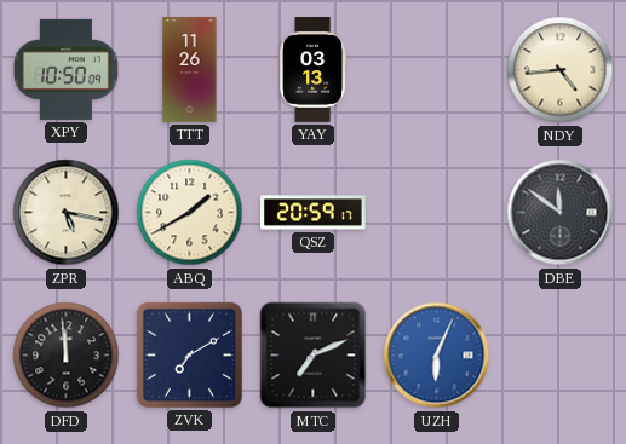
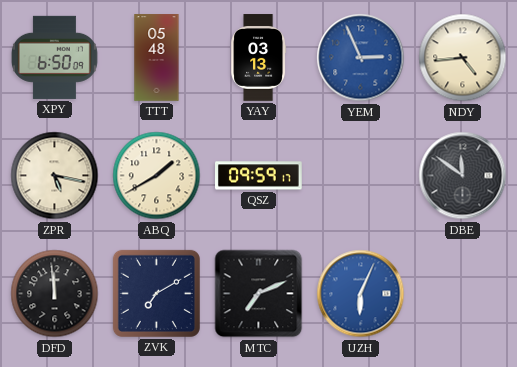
XPY: 10:50 -> 6:50
TTT: 11:26 -> 05:48
YEM: none -> 2:56
QSZ: 20:59 -> 09:59
